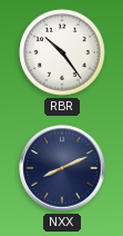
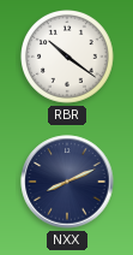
RBR: 10:24 -> 10:21
